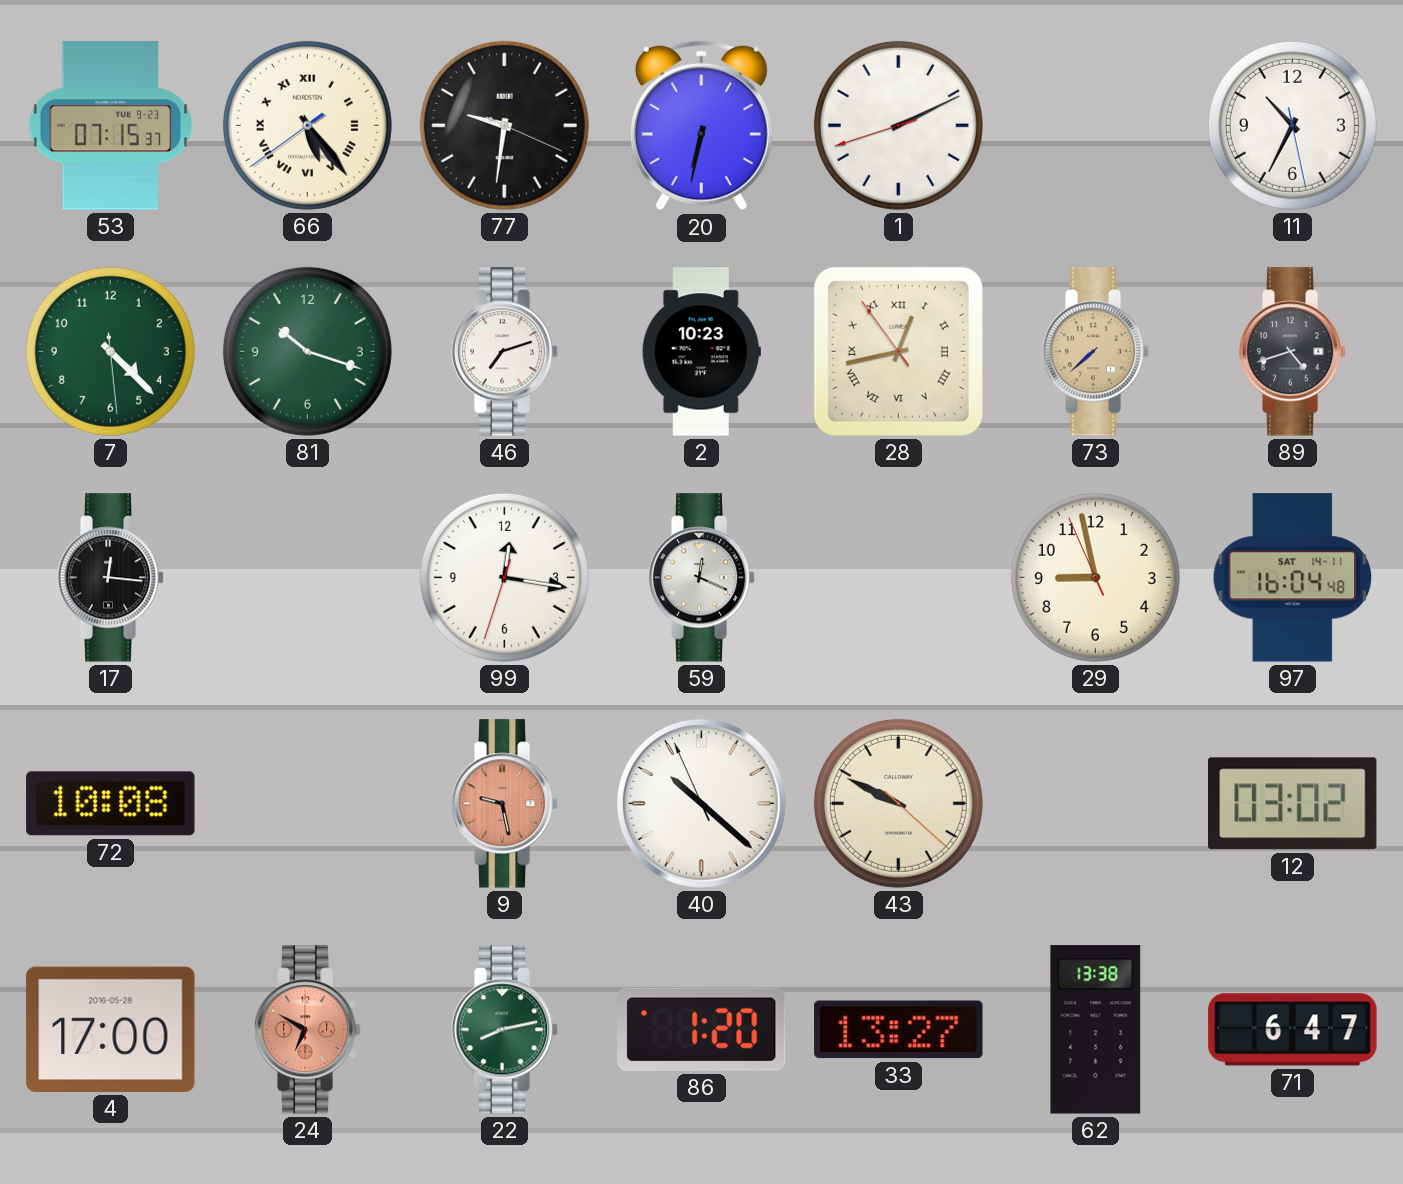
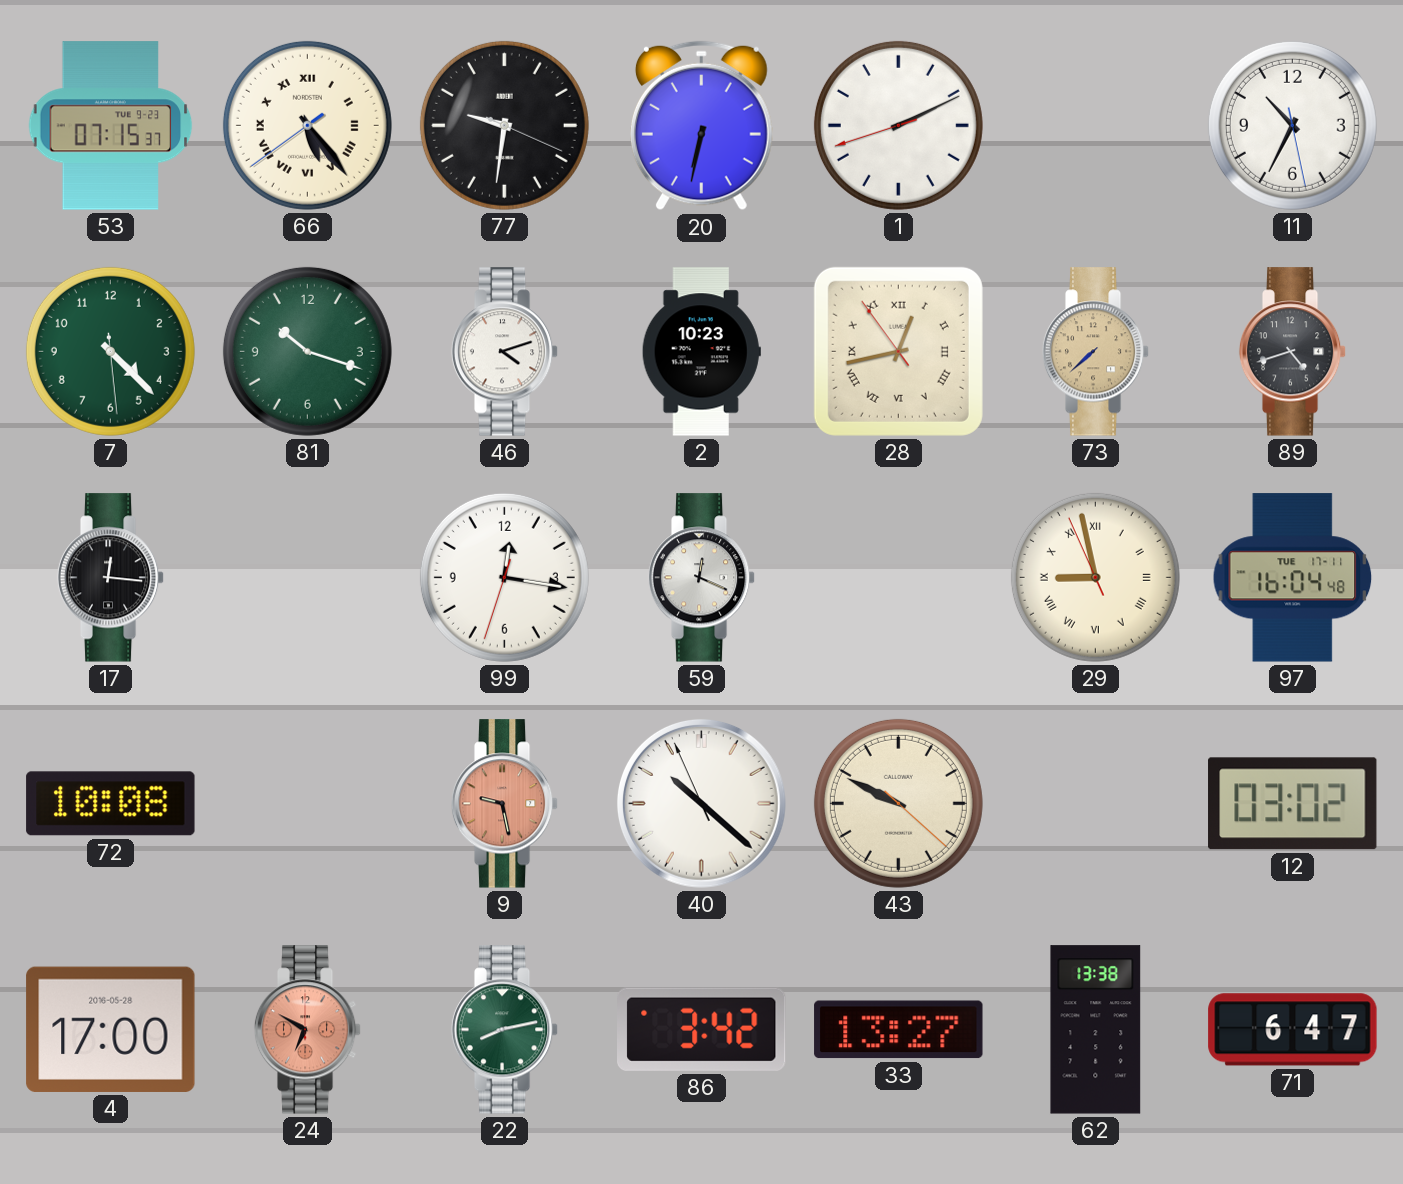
46: 7:12 -> 4:12
29 numerals: Arabic -> Roman
97 date: SAT 14-11 -> TUE 17-11
86: 1:20 -> 3:42
